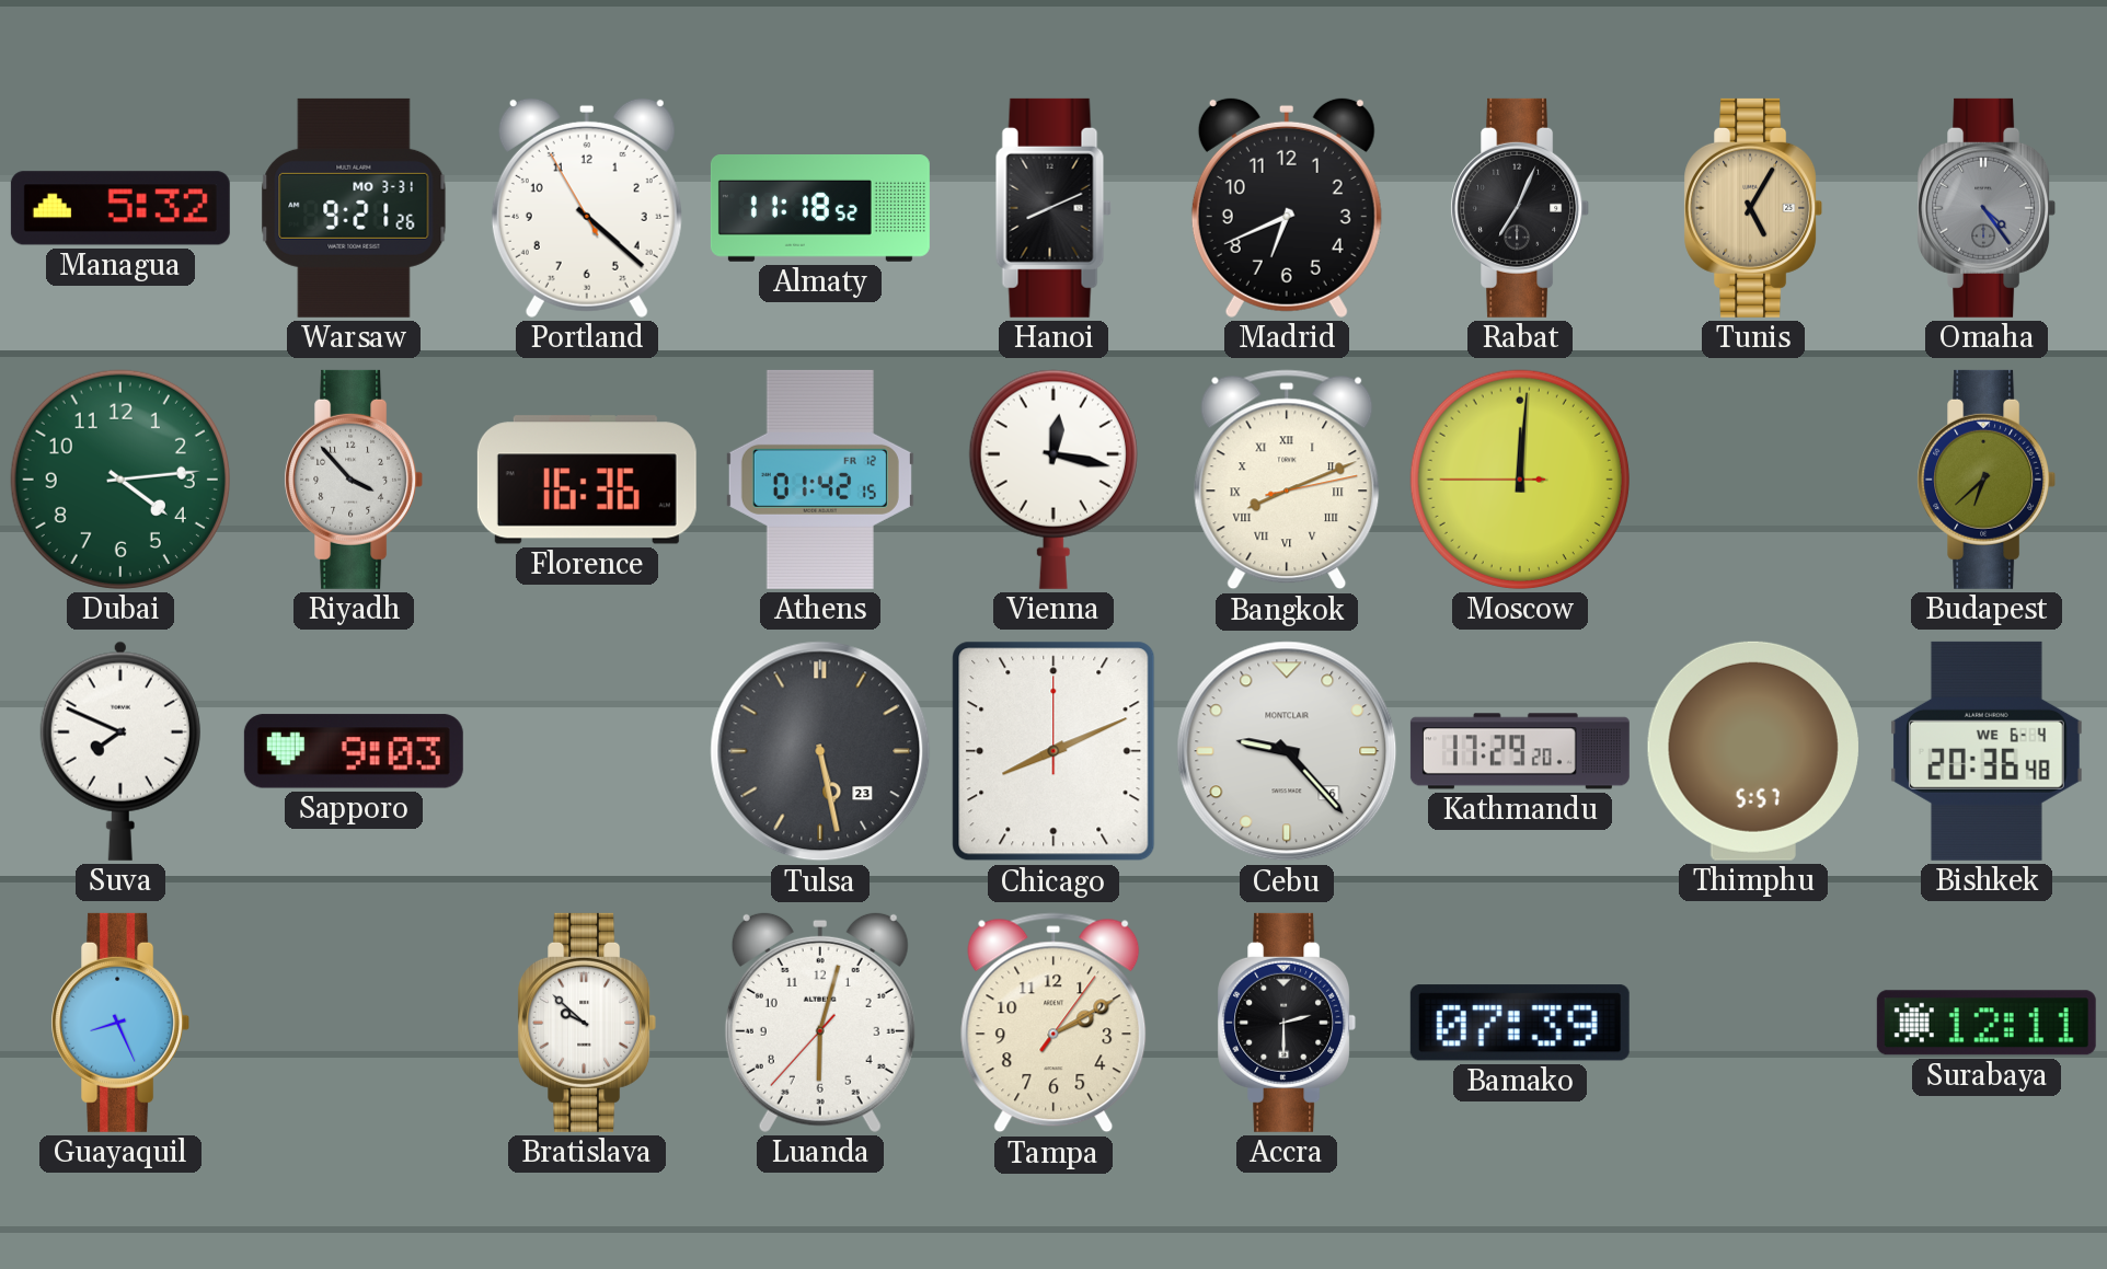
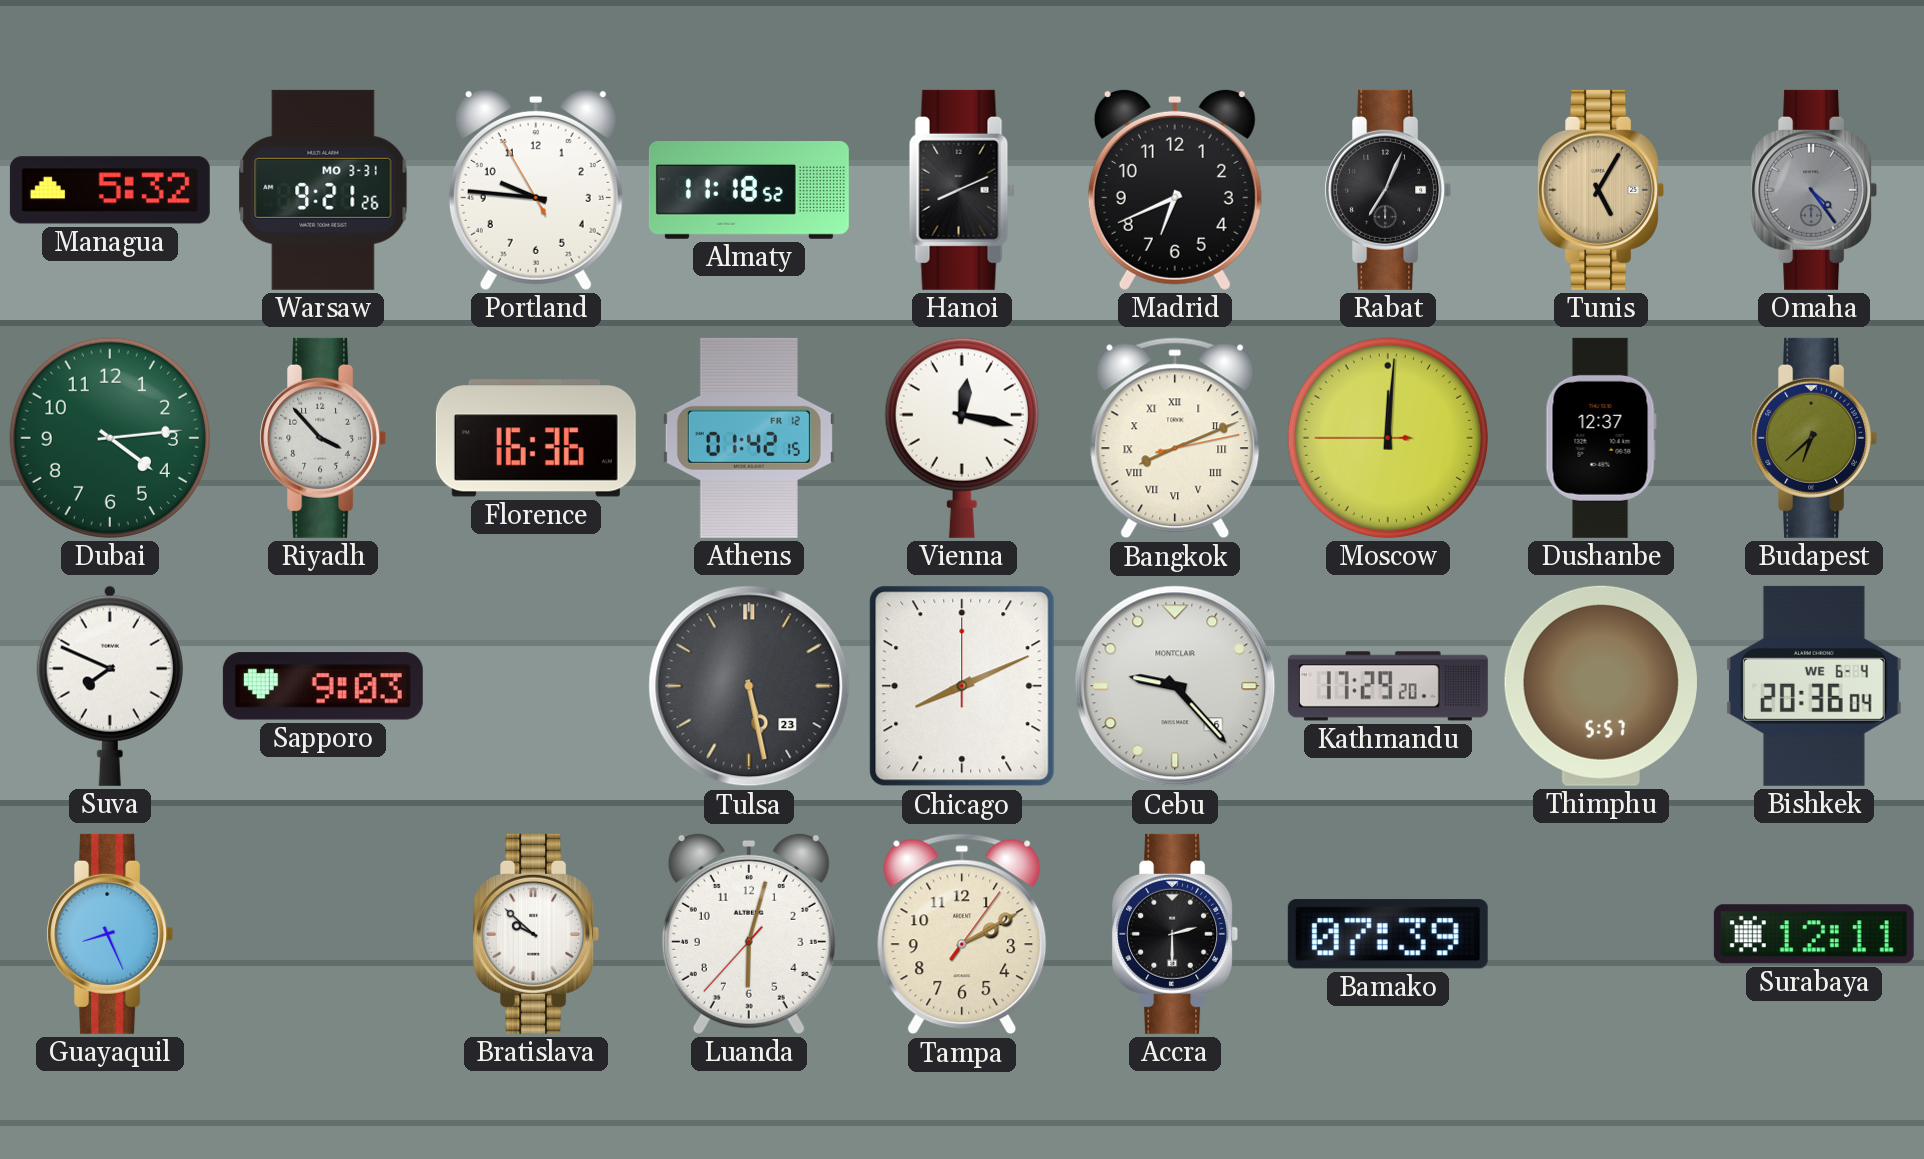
Portland: 4:21 -> 9:45
Dushanbe: none -> 12:37
Bishkek: 20:36:48 -> 20:36:04
